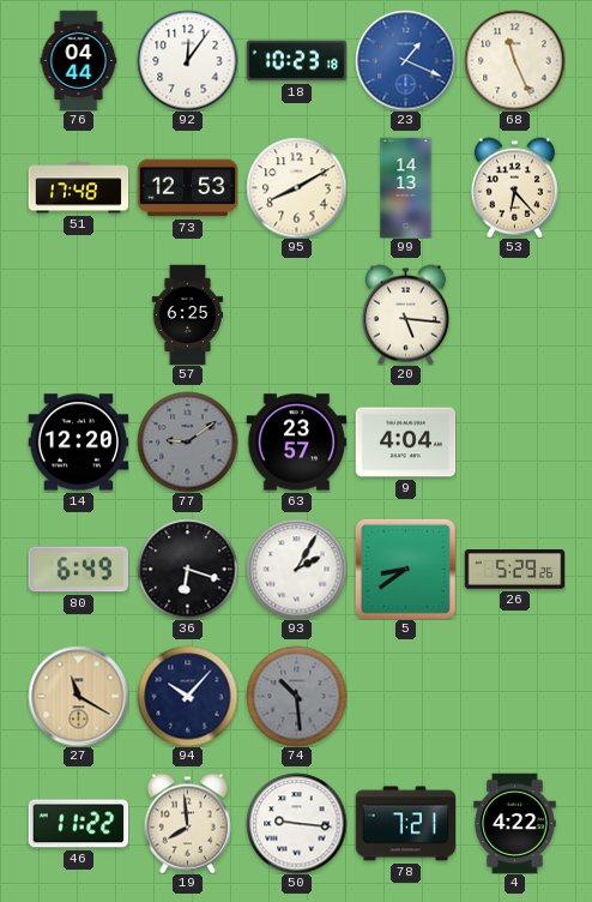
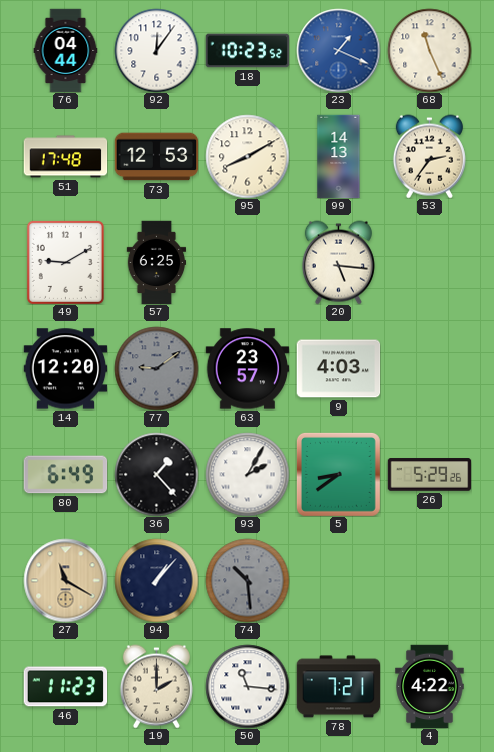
18: 10:23:18 -> 10:23:52
53: 6:23 -> 2:36
49: none -> 9:10
9: 4:04 -> 4:03
36: 6:18 -> 1:23
94: 10:07 -> 1:07
46: 11:22 -> 11:23
19: 7:59 -> 2:00
50: 9:16 -> 11:16
